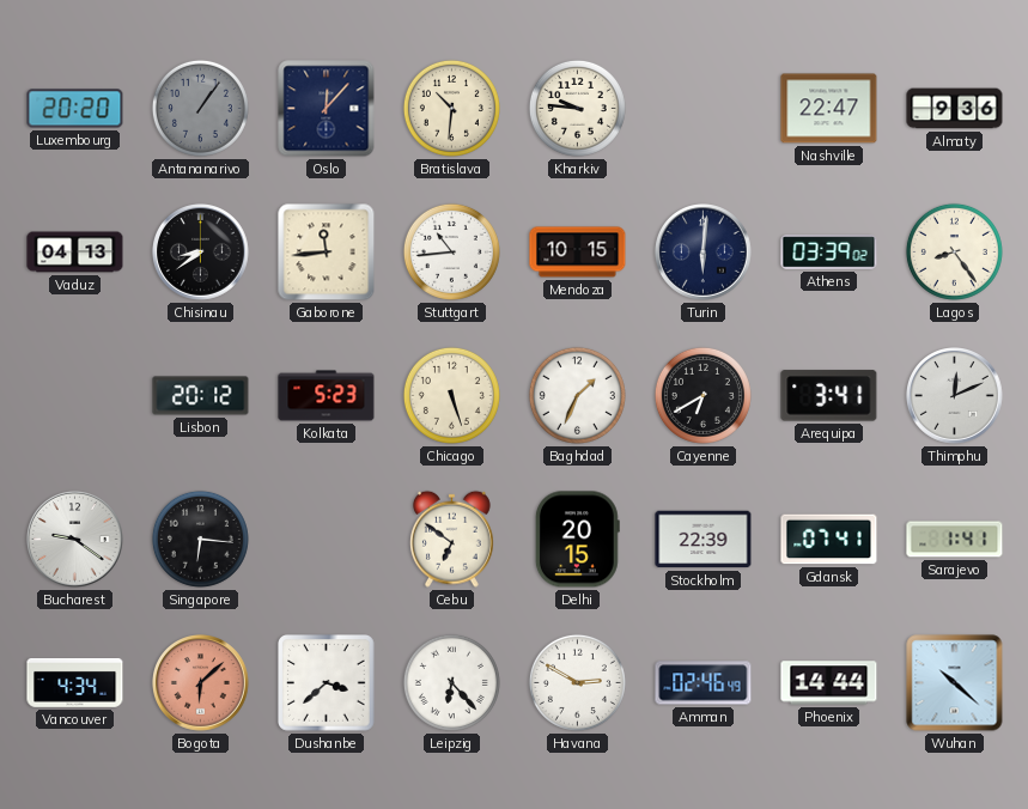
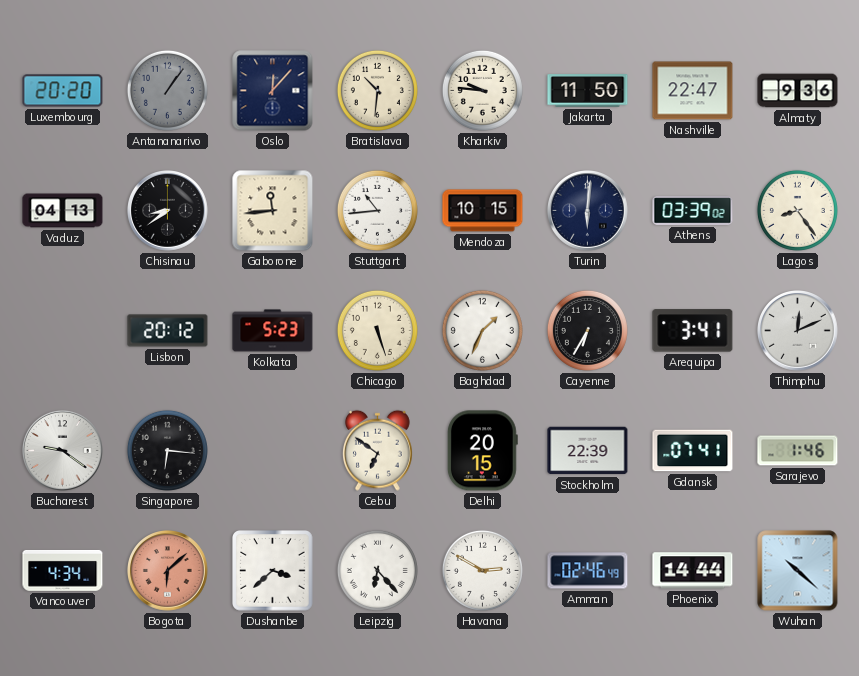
Jakarta: none -> 11:50
Cayenne: 6:40 -> 6:35
Sarajevo: 1:41 -> 1:46
